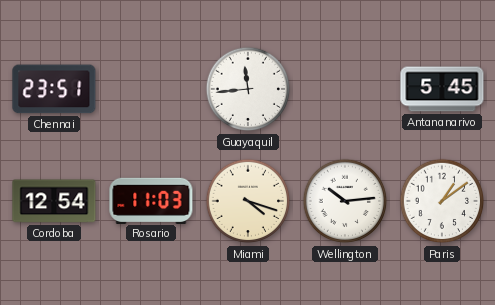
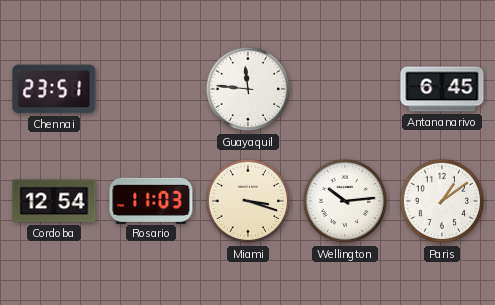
Guayaquil: 11:44 -> 11:46
Antananarivo: 5:45 -> 6:45
Miami: 4:18 -> 3:18
